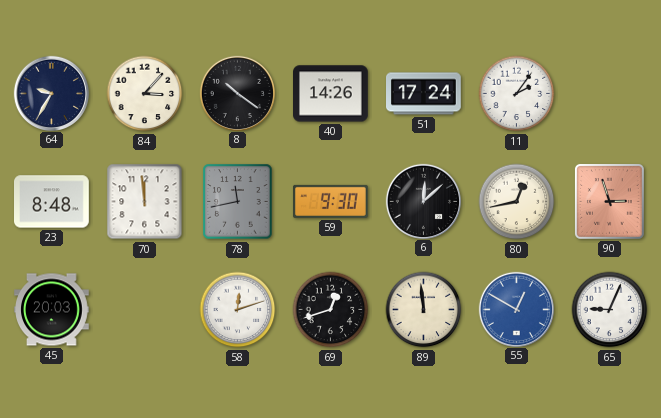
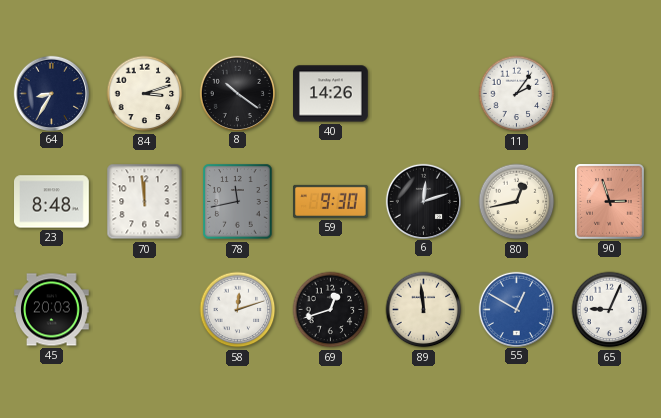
64: 9:35 -> 8:35
84: 3:07 -> 3:12
51: 17:24 -> none
6: 12:08 -> 12:12
